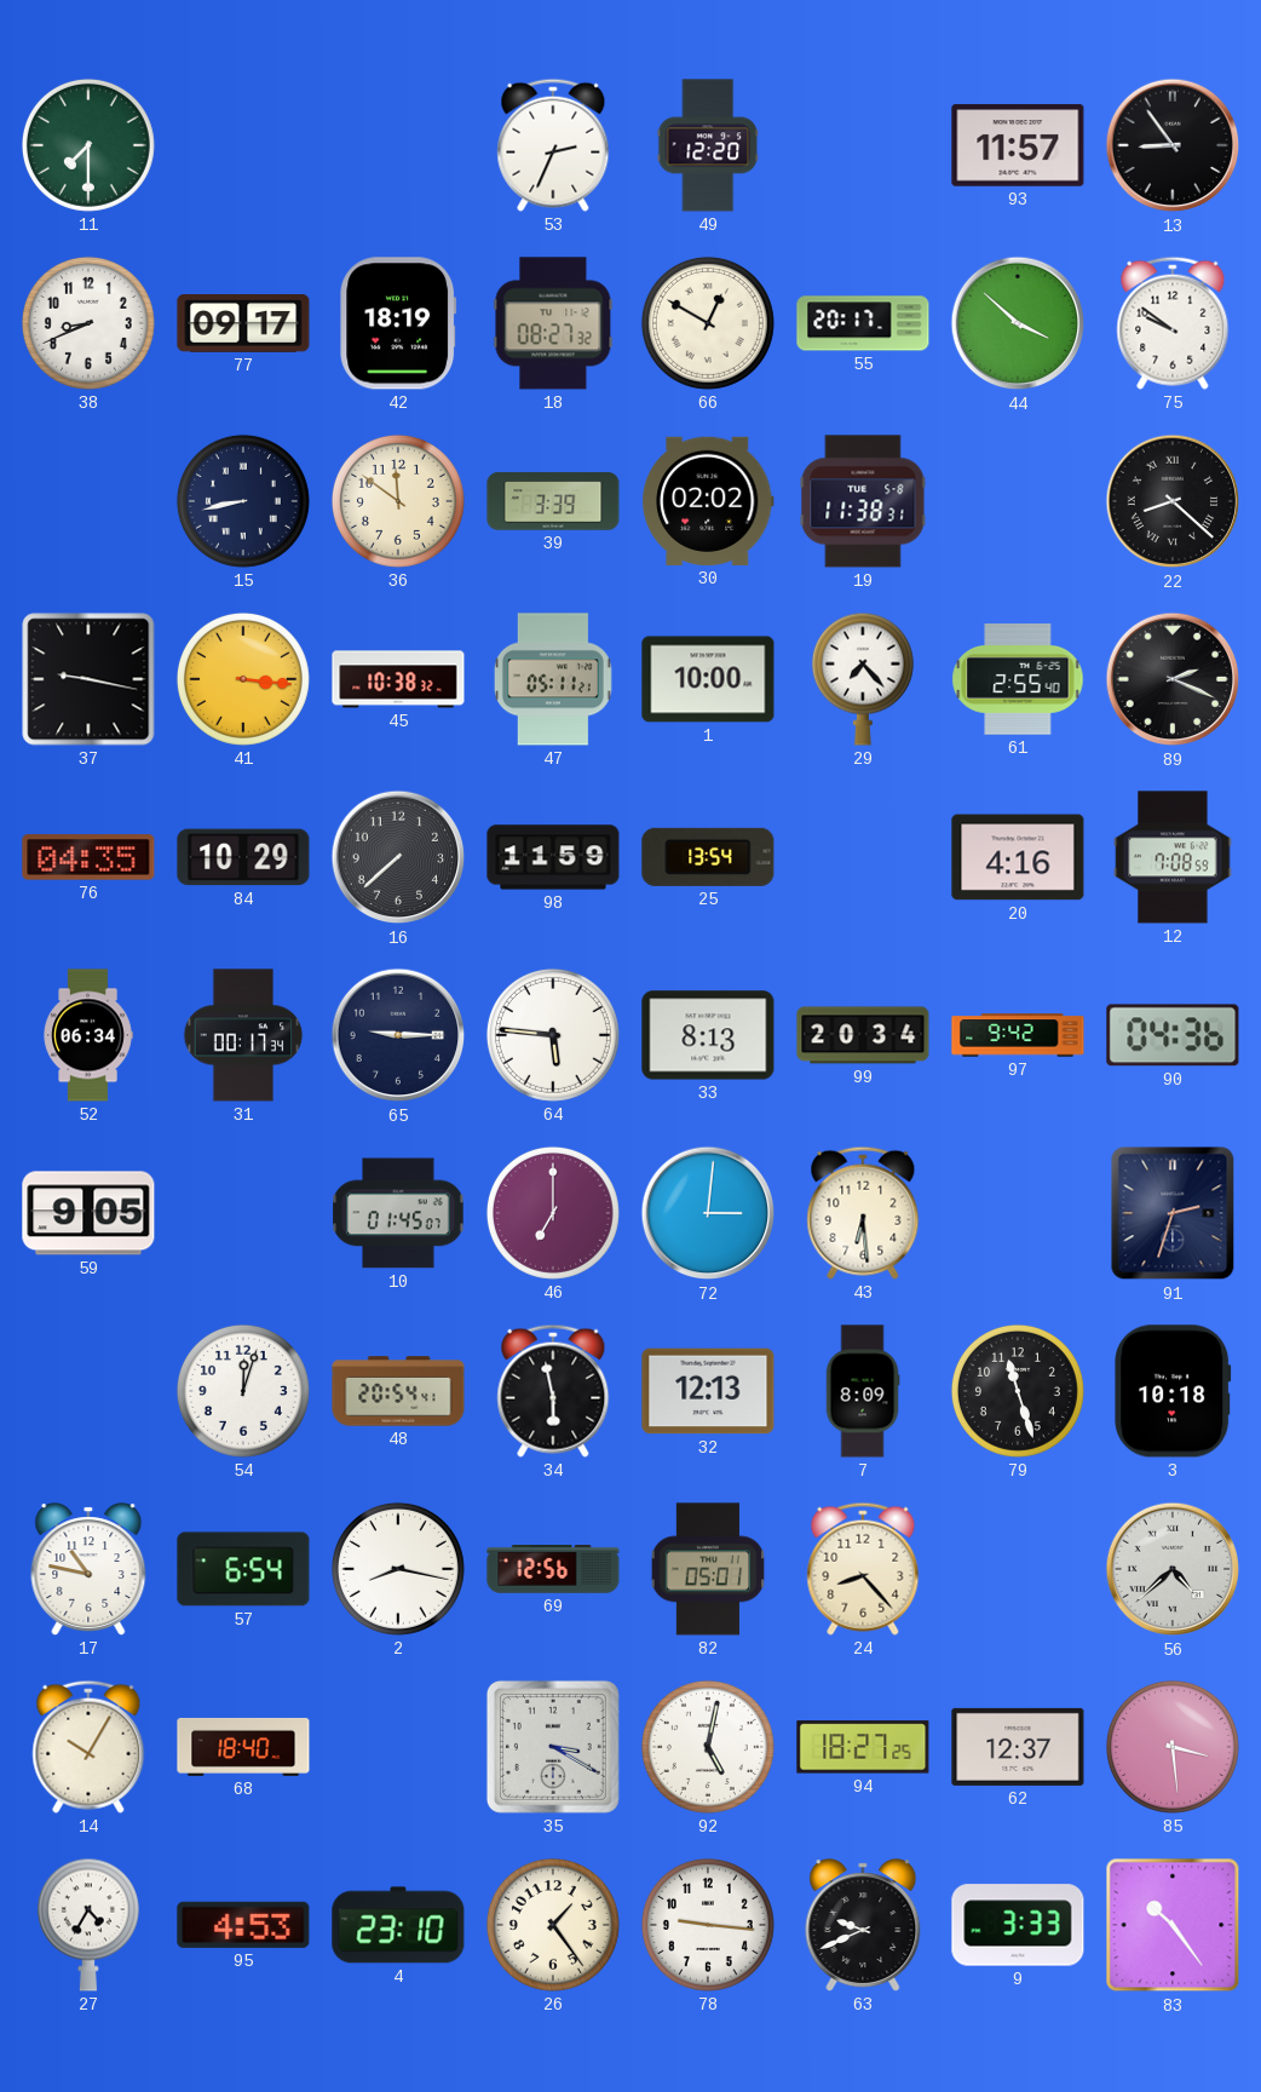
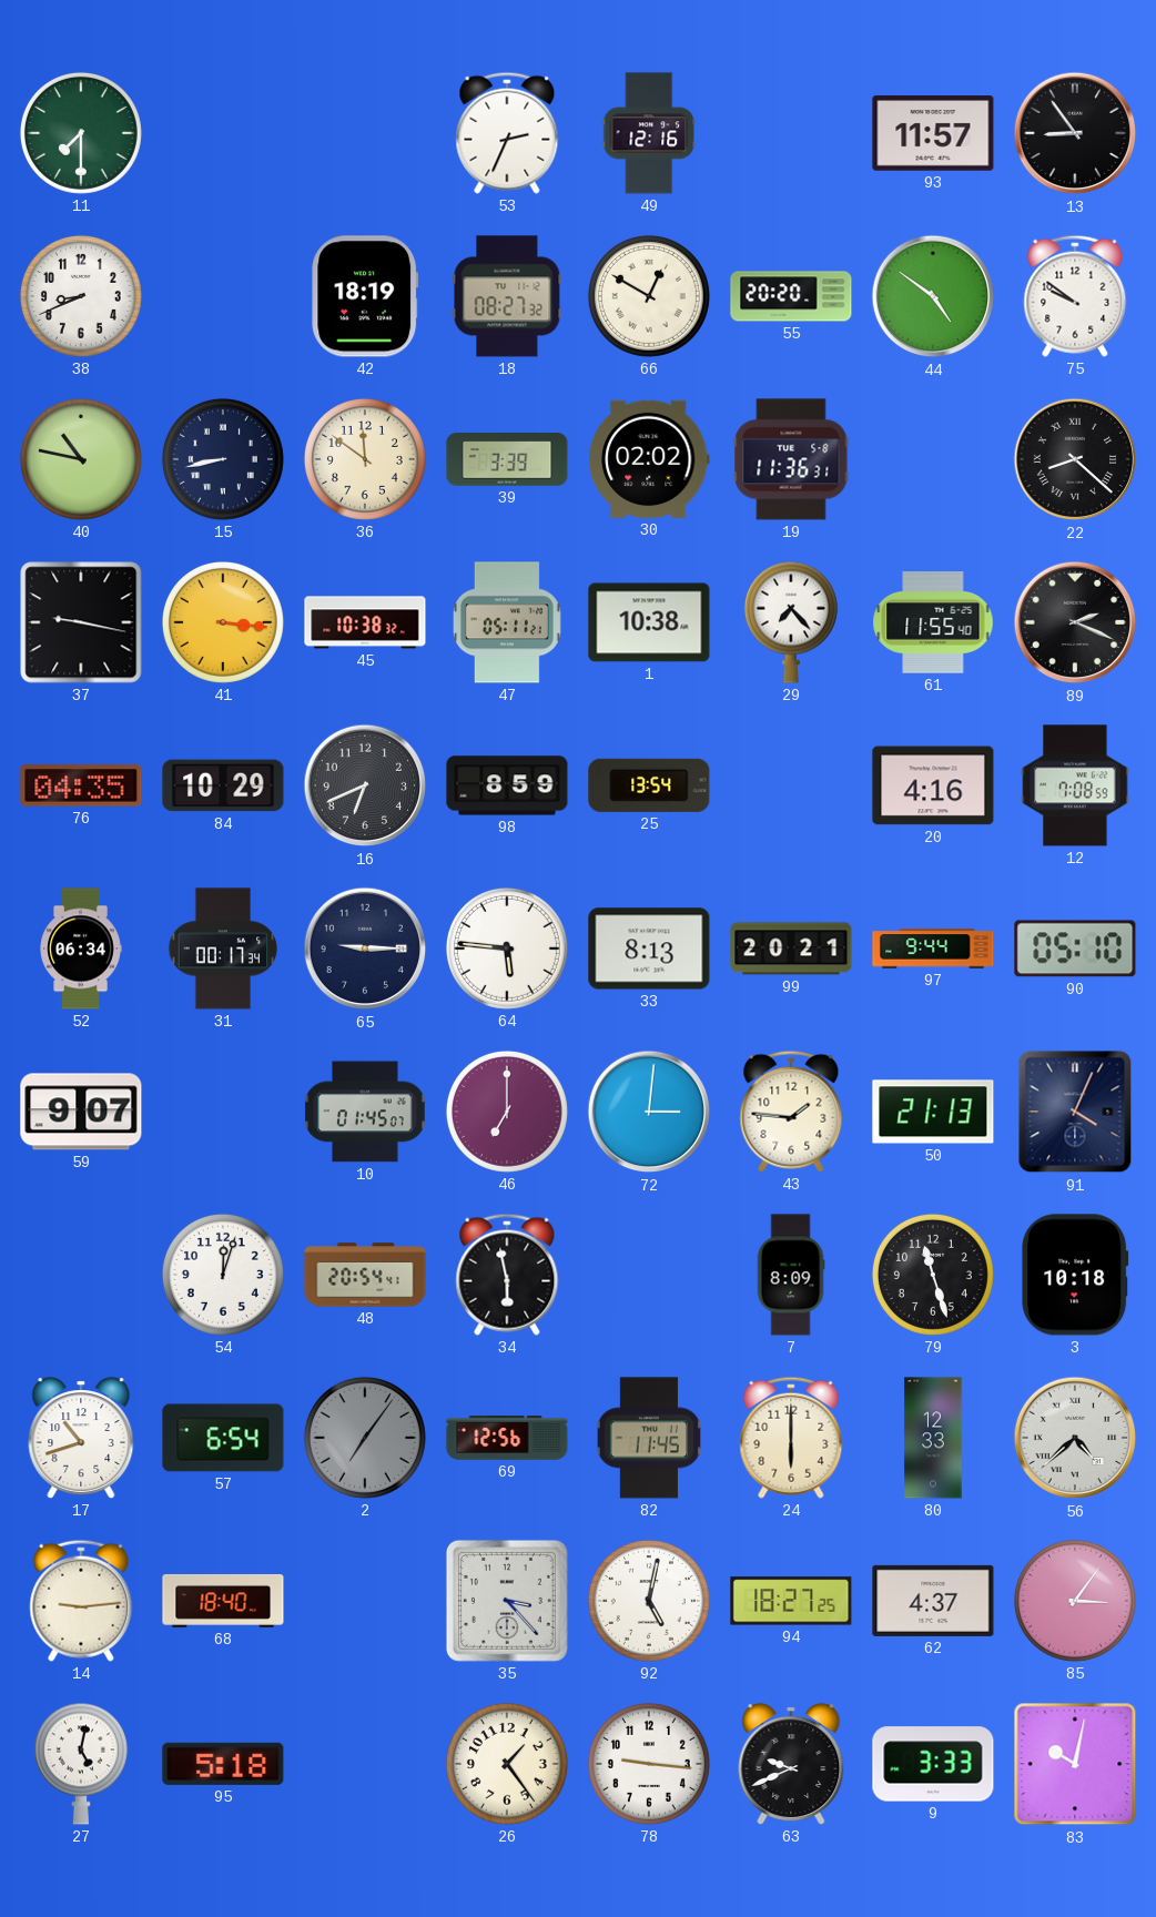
49: 12:20 -> 12:16
77: 09:17 -> none
55: 20:17 -> 20:20
44: 3:52 -> 4:51
40: none -> 10:47
19: 11:38 -> 11:36
1: 10:00 -> 10:38
61: 2:55 -> 11:55
16: 7:38 -> 6:41
98: 11:59 -> 8:59
99: 20:34 -> 20:21
97: 9:42 -> 9:44
90: 04:36 -> 05:10
59: 9:05 -> 9:07
43: 6:29 -> 1:46
50: none -> 21:13
91: 2:33 -> 4:04
32: 12:13 -> none
17: 10:47 -> 10:42
2: 8:17 -> 7:06
2 dial: white -> grey
82: 05:01 -> 11:45
24: 8:23 -> 6:00
80: none -> 12:33
14: 10:05 -> 9:14
35: 3:20 -> 3:23
62: 12:37 -> 4:37
85: 3:29 -> 3:06
27: 4:35 -> 5:02
95: 4:53 -> 5:18
4: 23:10 -> none
83: 10:24 -> 10:02
